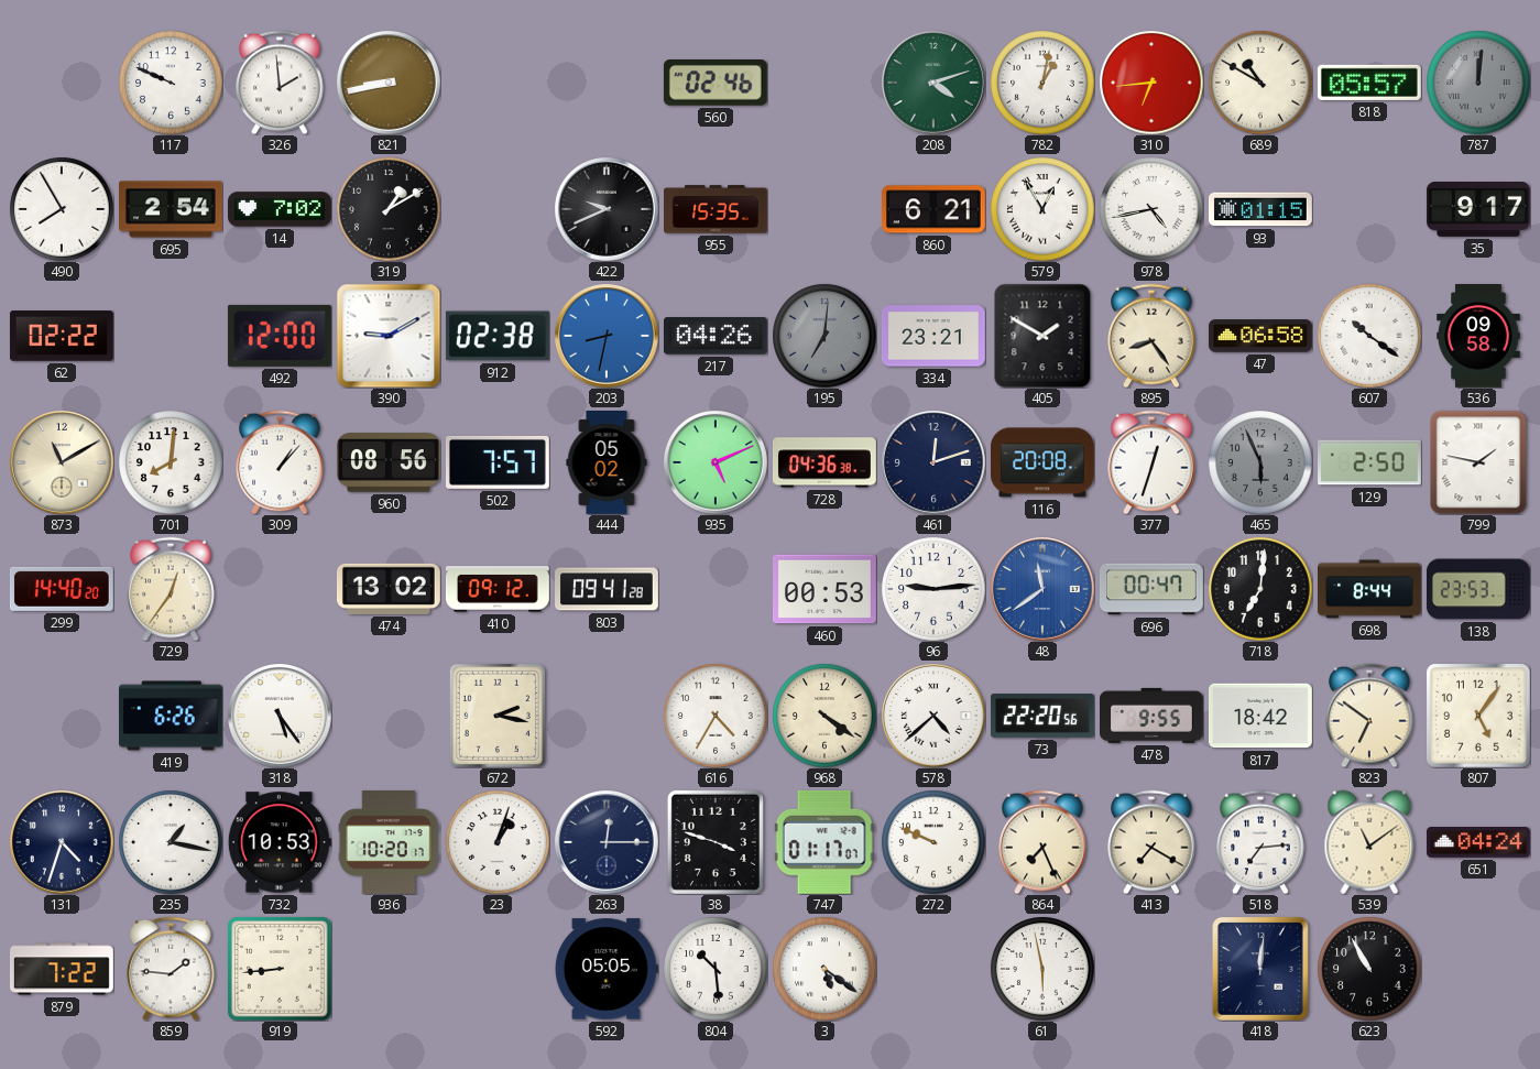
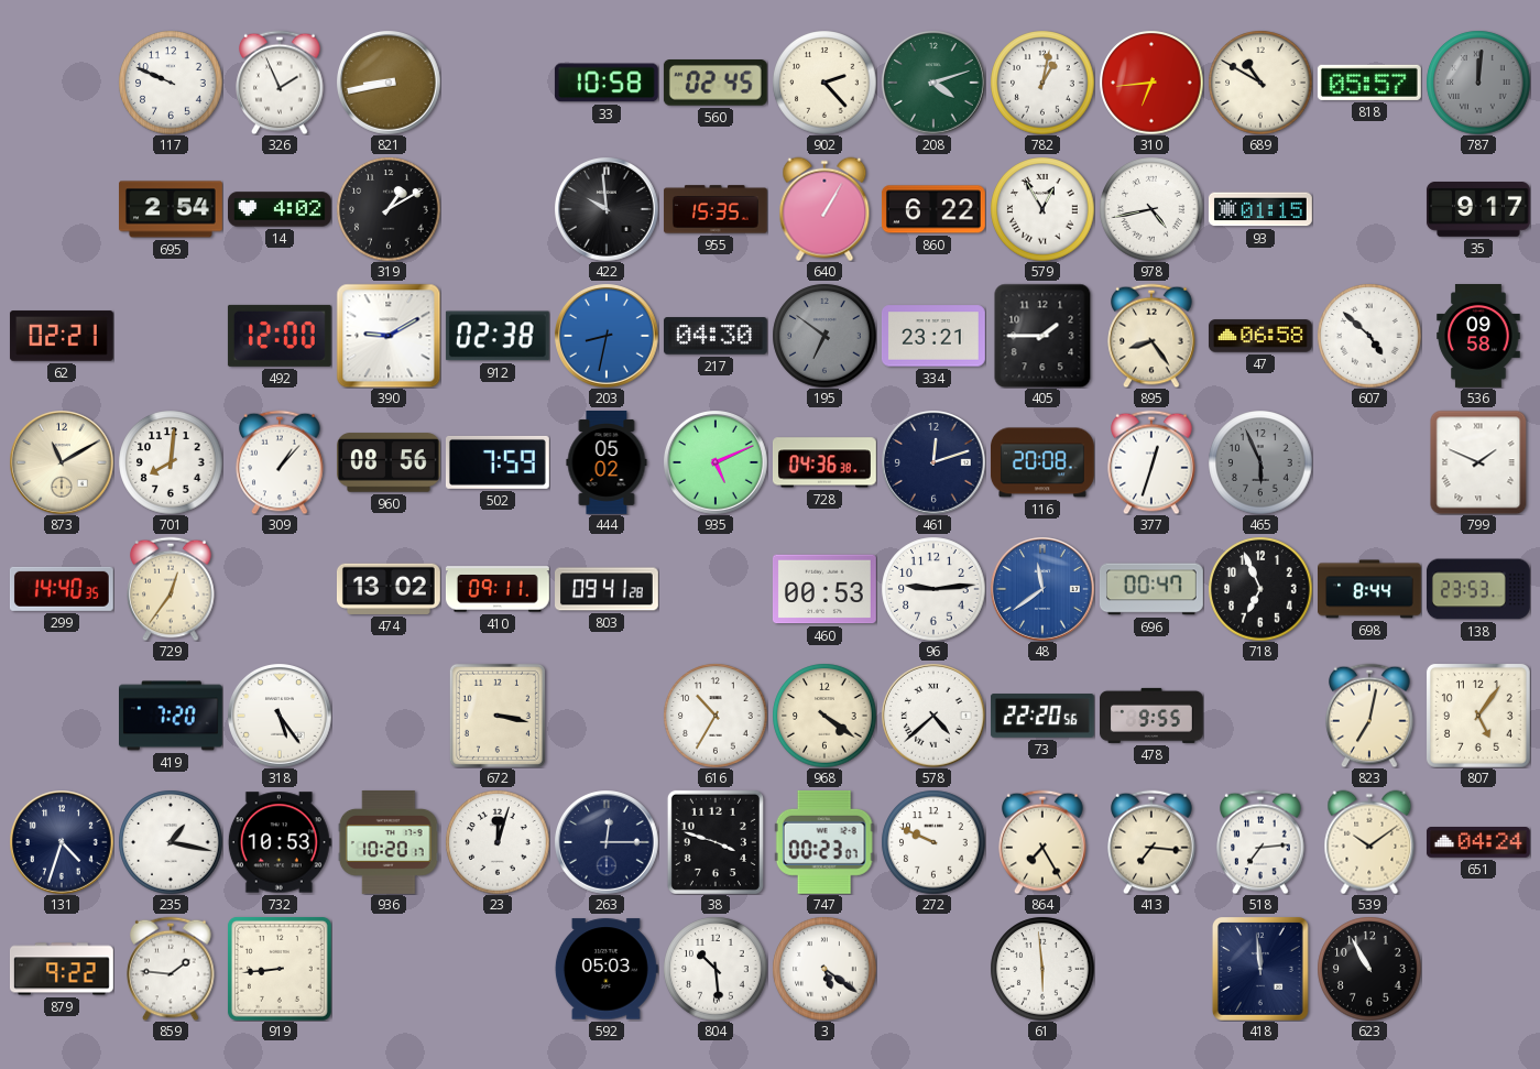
326: 1:59 -> 1:56
33: none -> 10:58
560: 02:46 -> 02:45
902: none -> 2:23
490: 7:55 -> none
14: 7:02 -> 4:02
422: 9:41 -> 9:59
640: none -> 1:05
860: 6:21 -> 6:22
62: 02:22 -> 02:21
217: 04:26 -> 04:30
195: 7:01 -> 6:51
405: 1:50 -> 1:45
607: 10:21 -> 4:52
502: 7:57 -> 7:59
129: 2:50 -> none
799: 1:47 -> 1:49
299: 14:40:20 -> 14:40:35
410: 09:12 -> 09:11
718: 7:01 -> 6:56
419: 6:26 -> 7:20
672: 2:17 -> 3:17
616: 4:35 -> 10:35
817: 18:42 -> none
823: 6:51 -> 7:02
23: 1:03 -> 12:03
747: 01:17 -> 00:23
864: 7:26 -> 7:25
413: 7:20 -> 7:16
539: 11:09 -> 10:09
879: 7:22 -> 9:22
592: 05:05 -> 05:03
61: 5:58 -> 5:59
418: 12:01 -> 11:59
